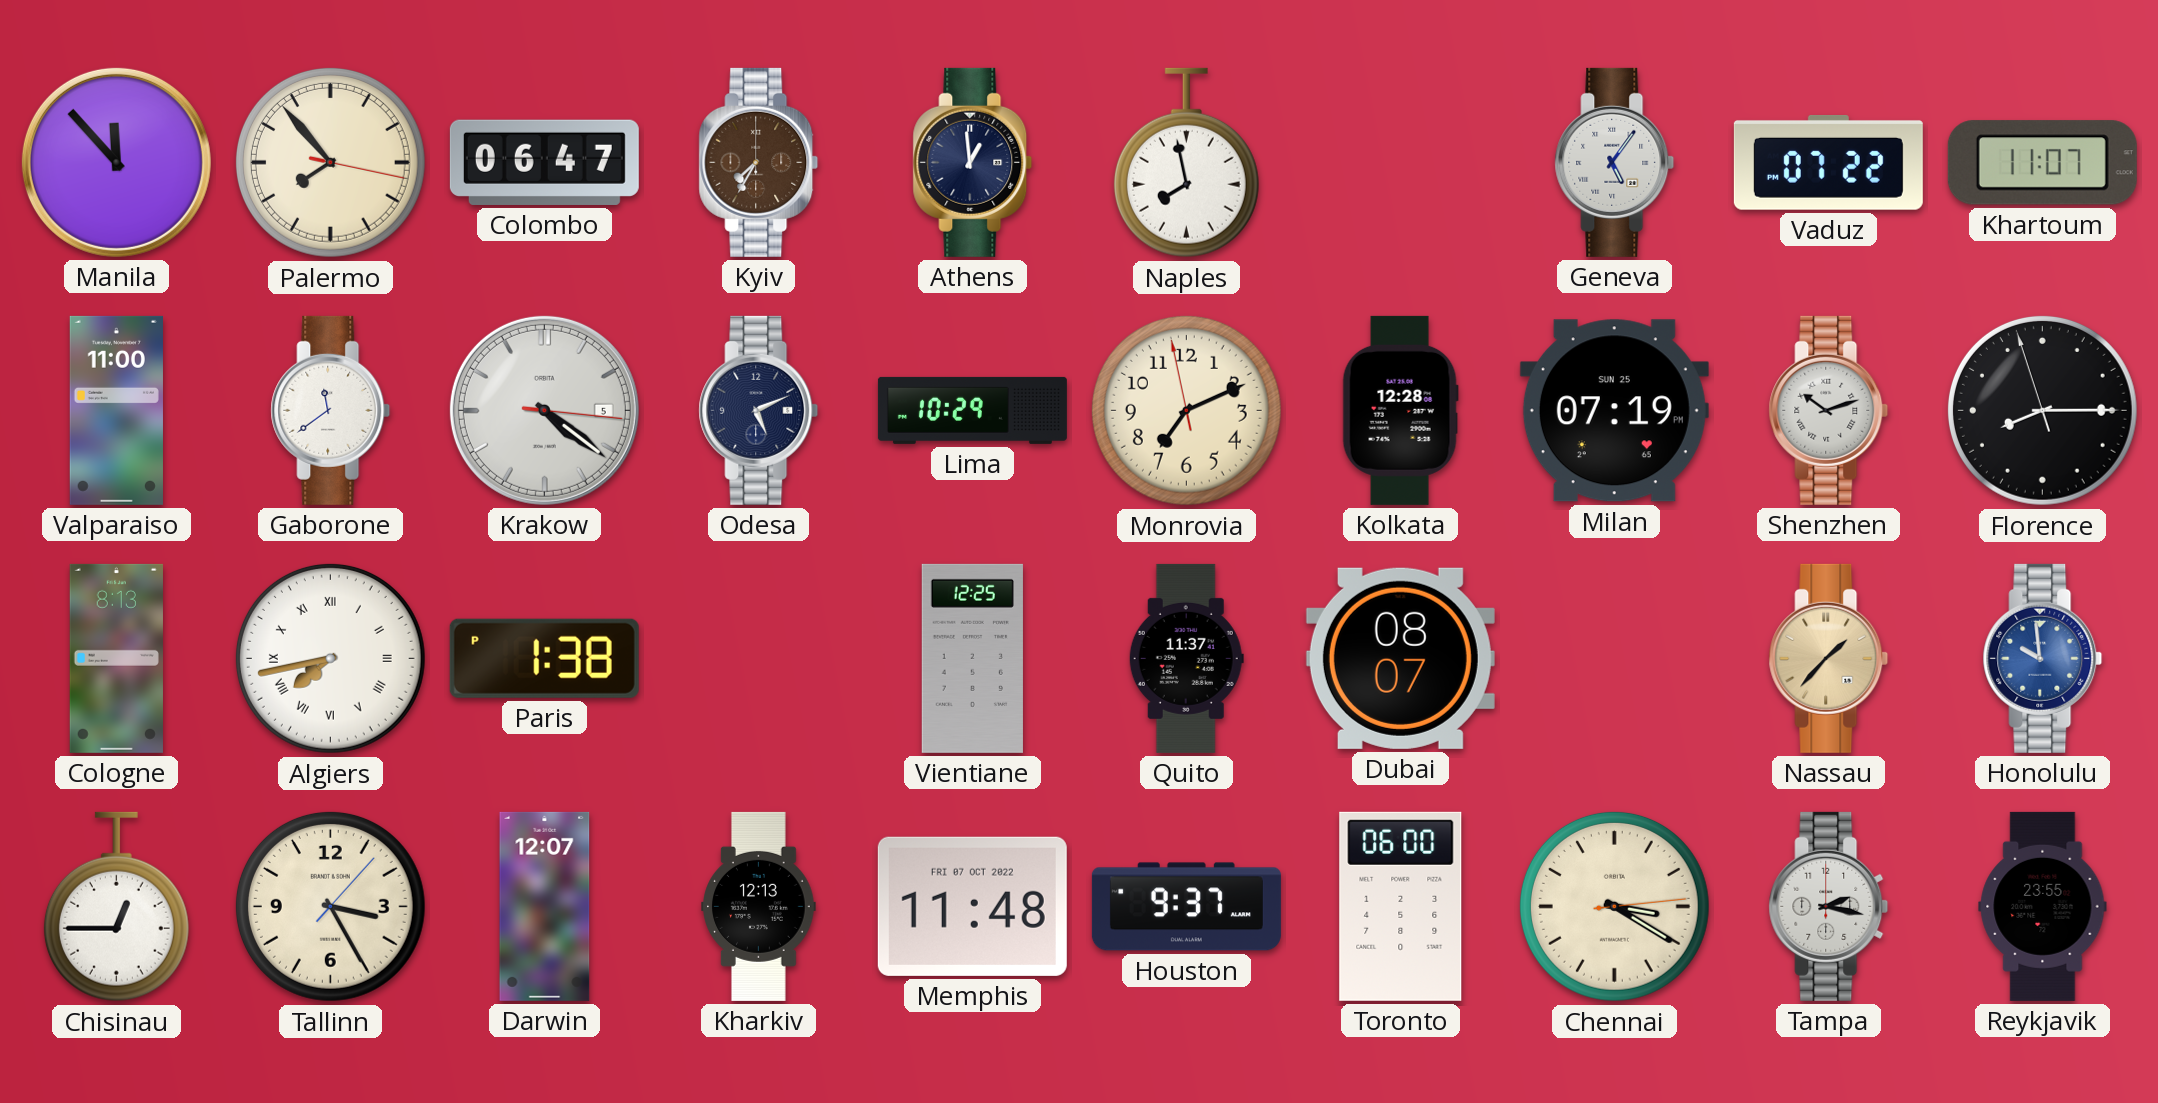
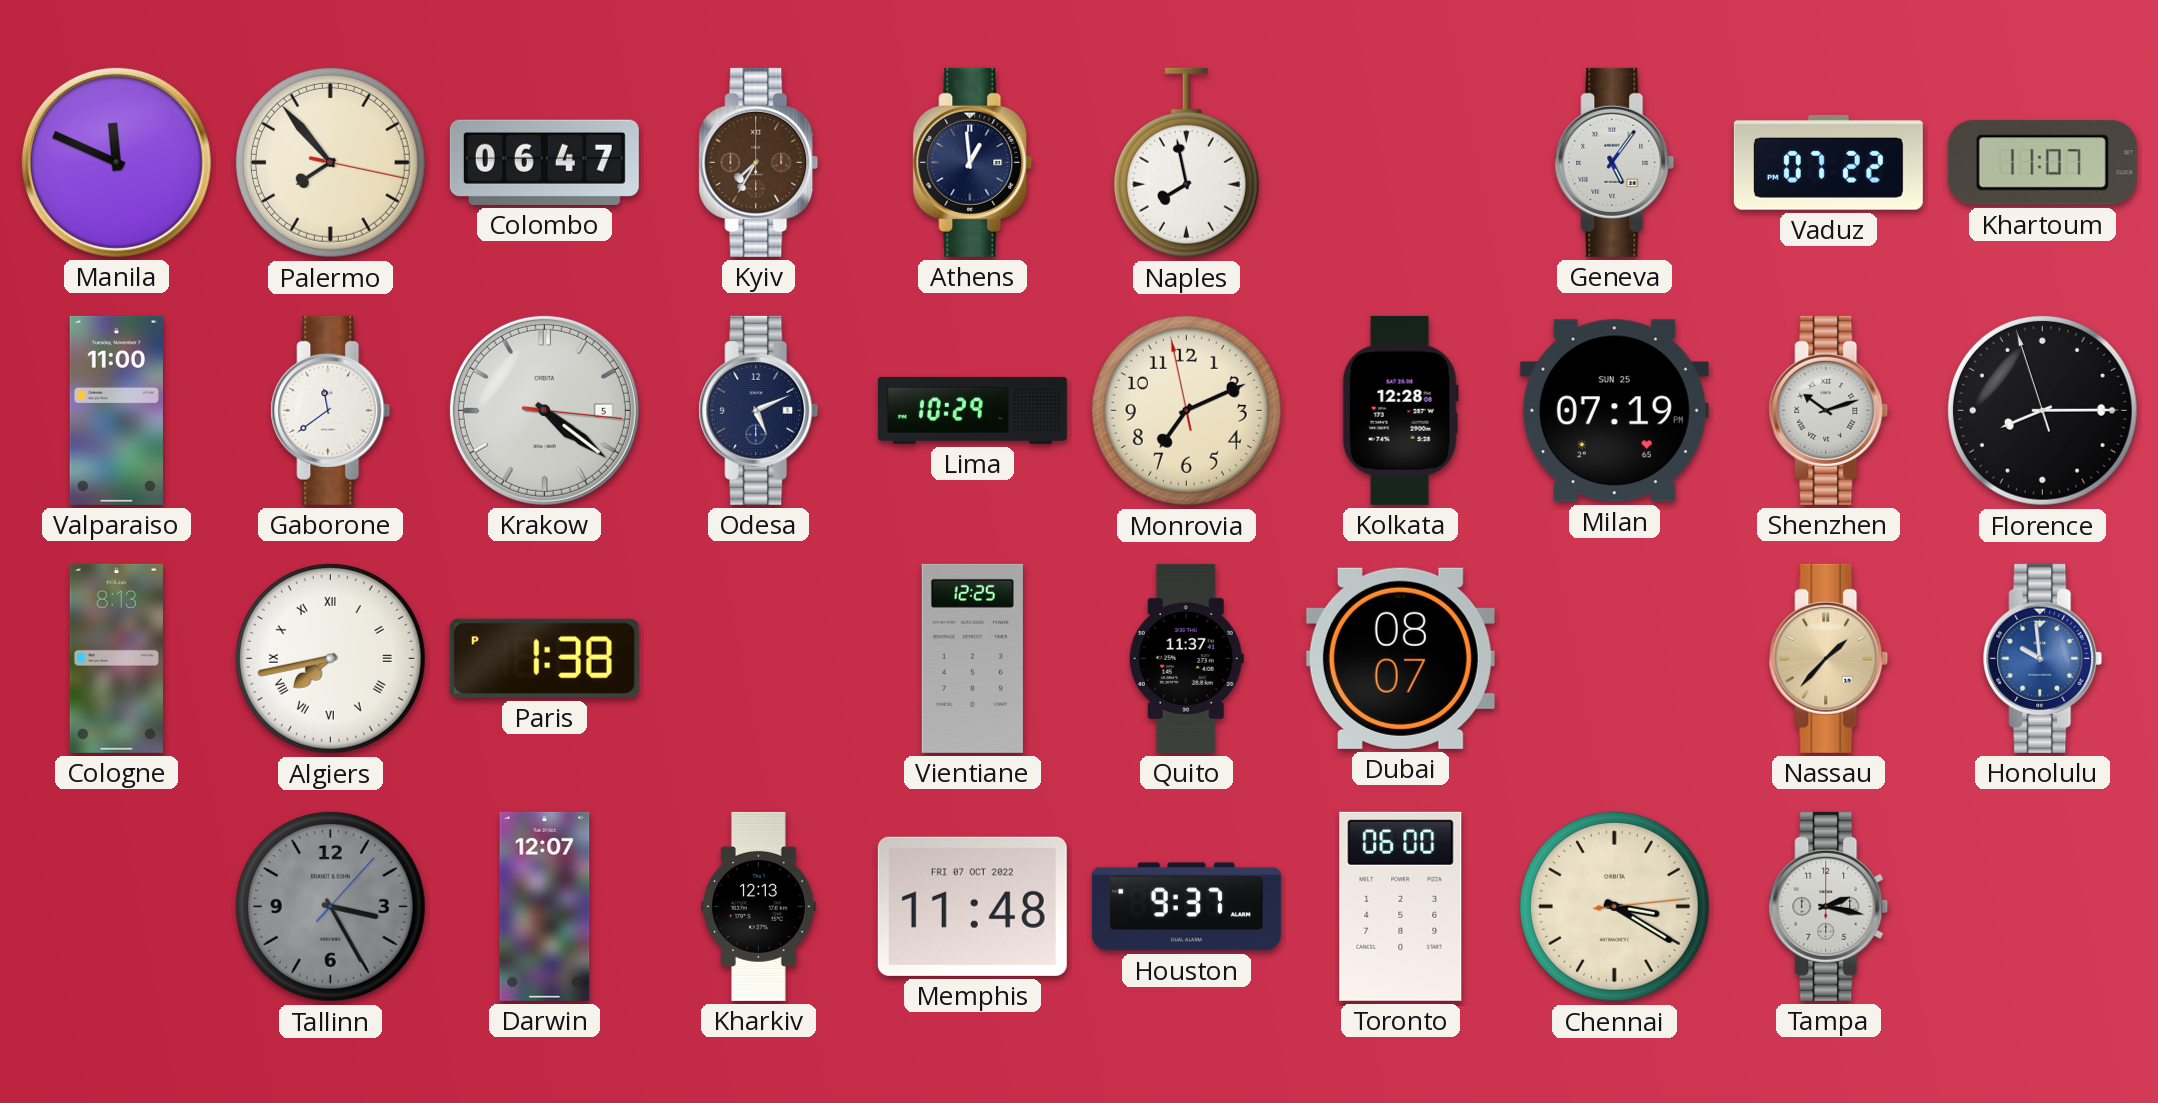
Manila: 11:53 -> 11:49
Chisinau: 12:45 -> none
Tallinn dial: cream -> grey
Reykjavik: 23:55 -> none
